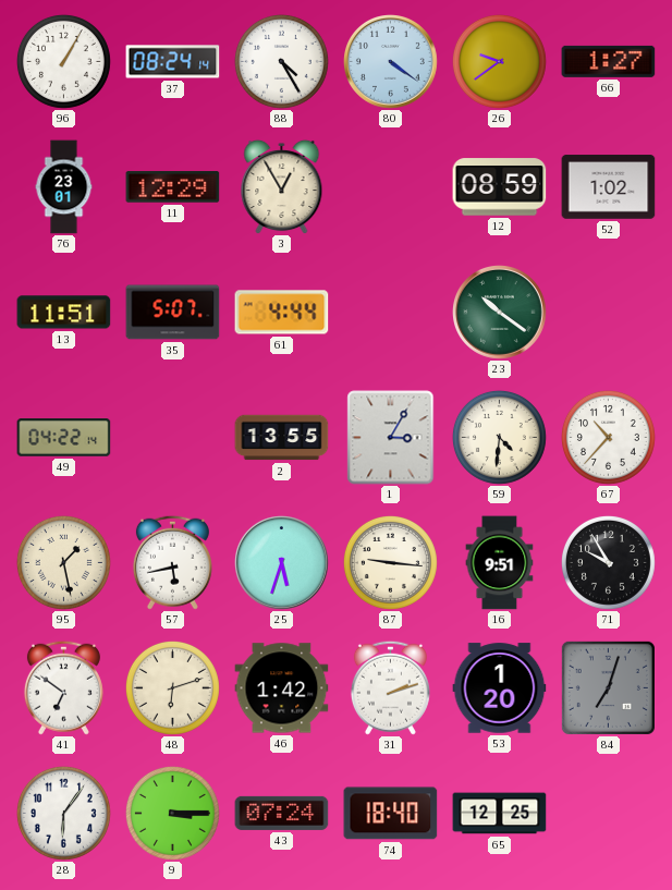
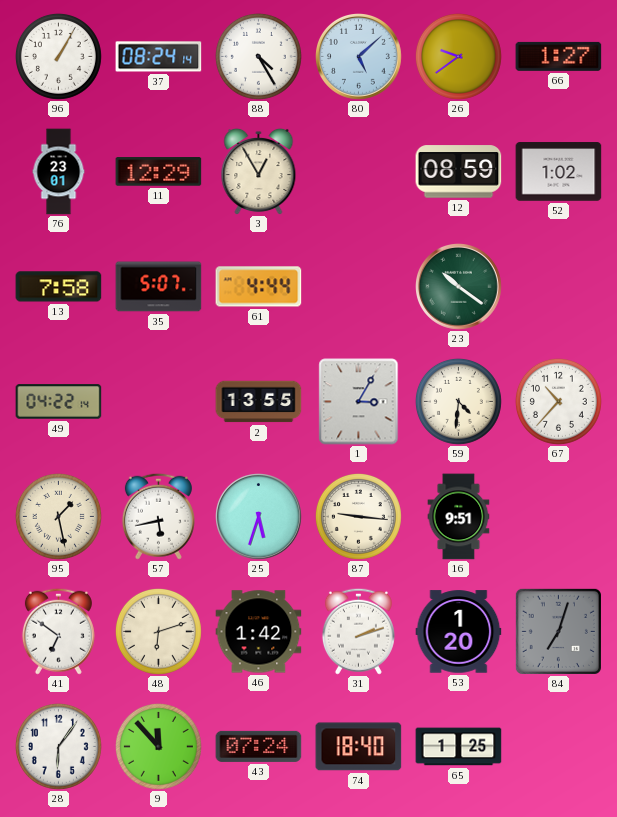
80: 4:21 -> 5:08
13: 11:51 -> 7:58
71: 9:55 -> none
9: 3:15 -> 11:53
65: 12:25 -> 1:25
